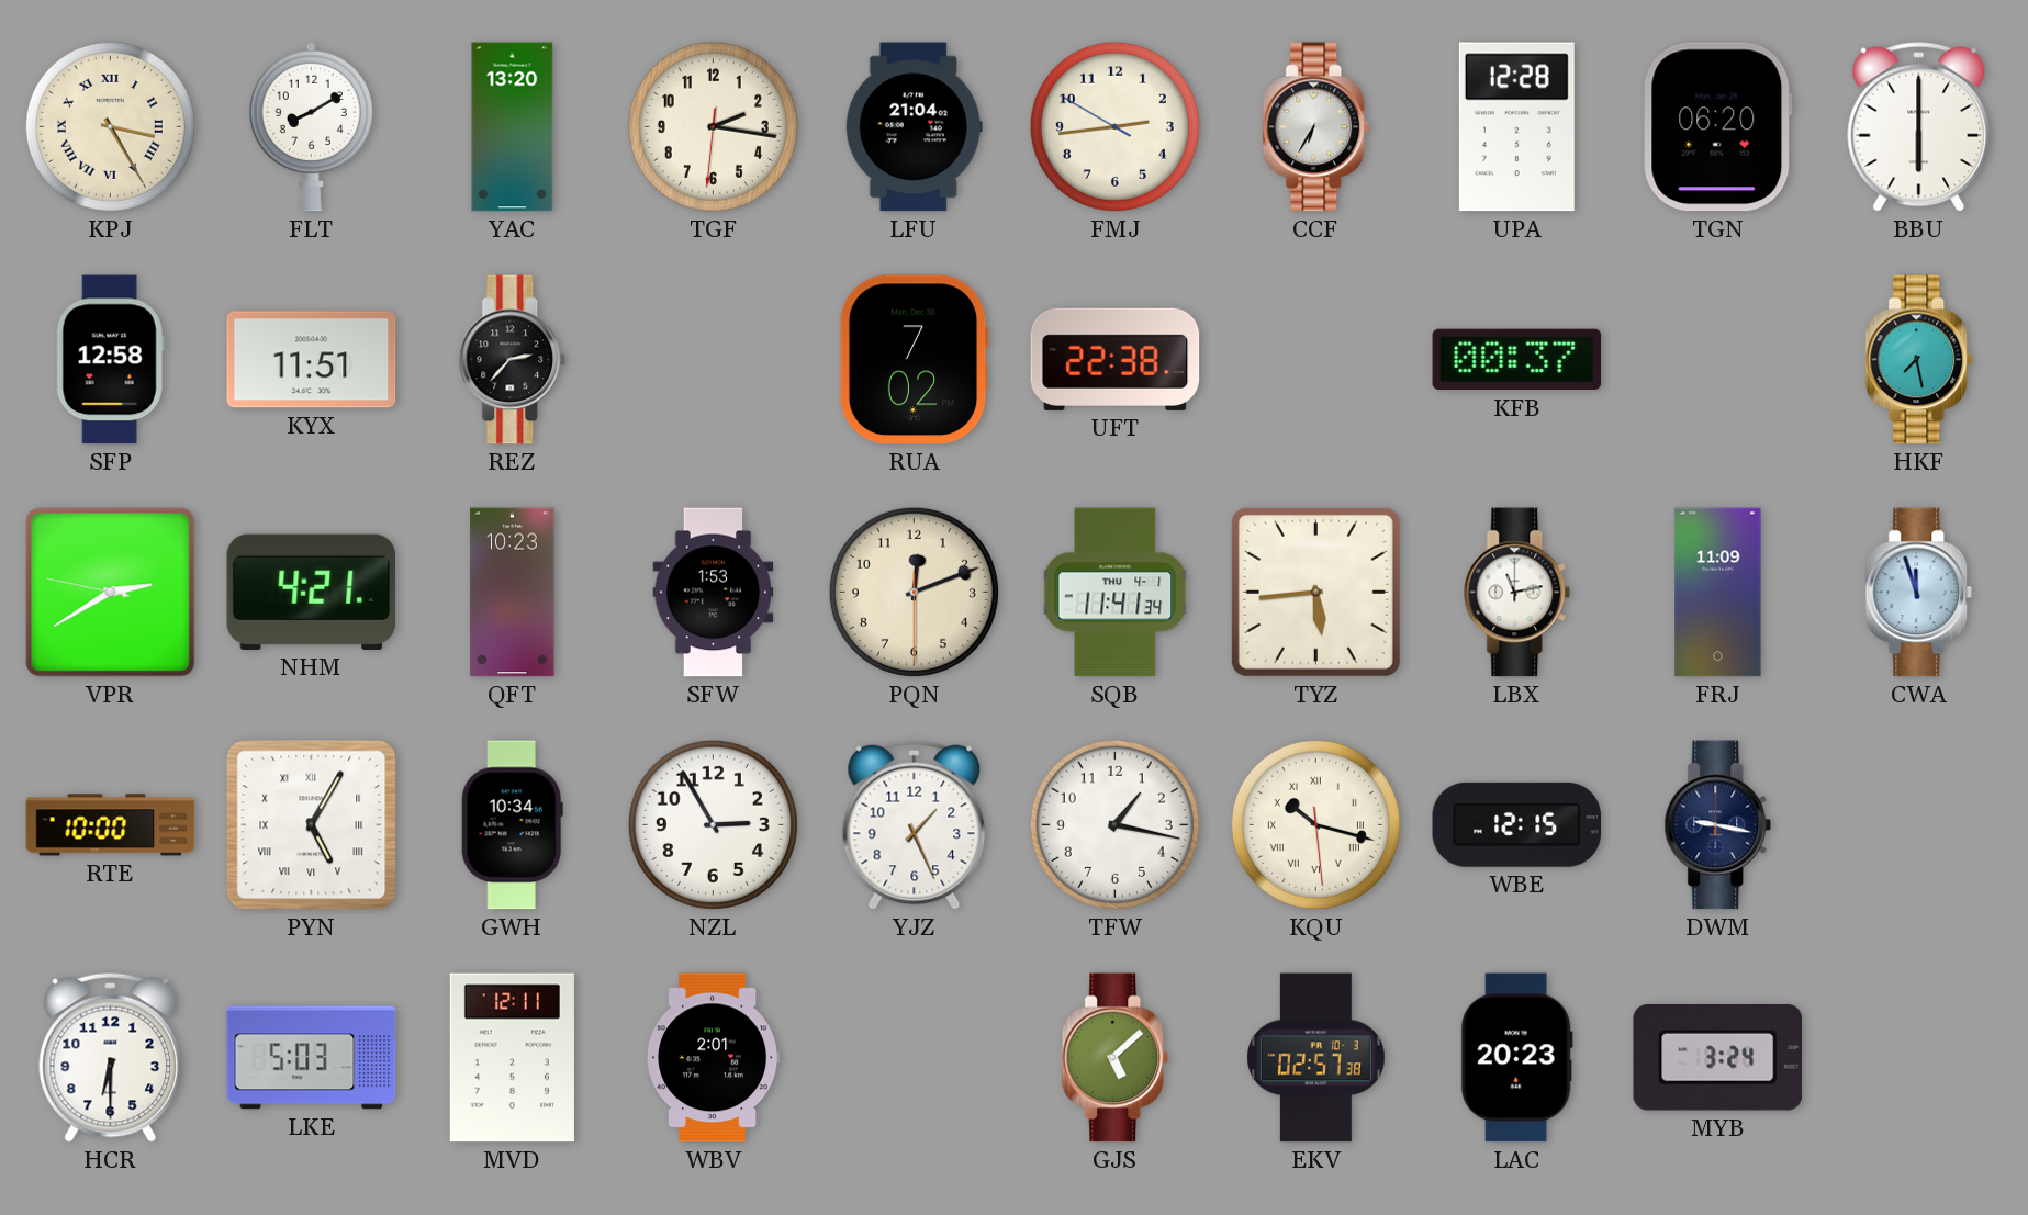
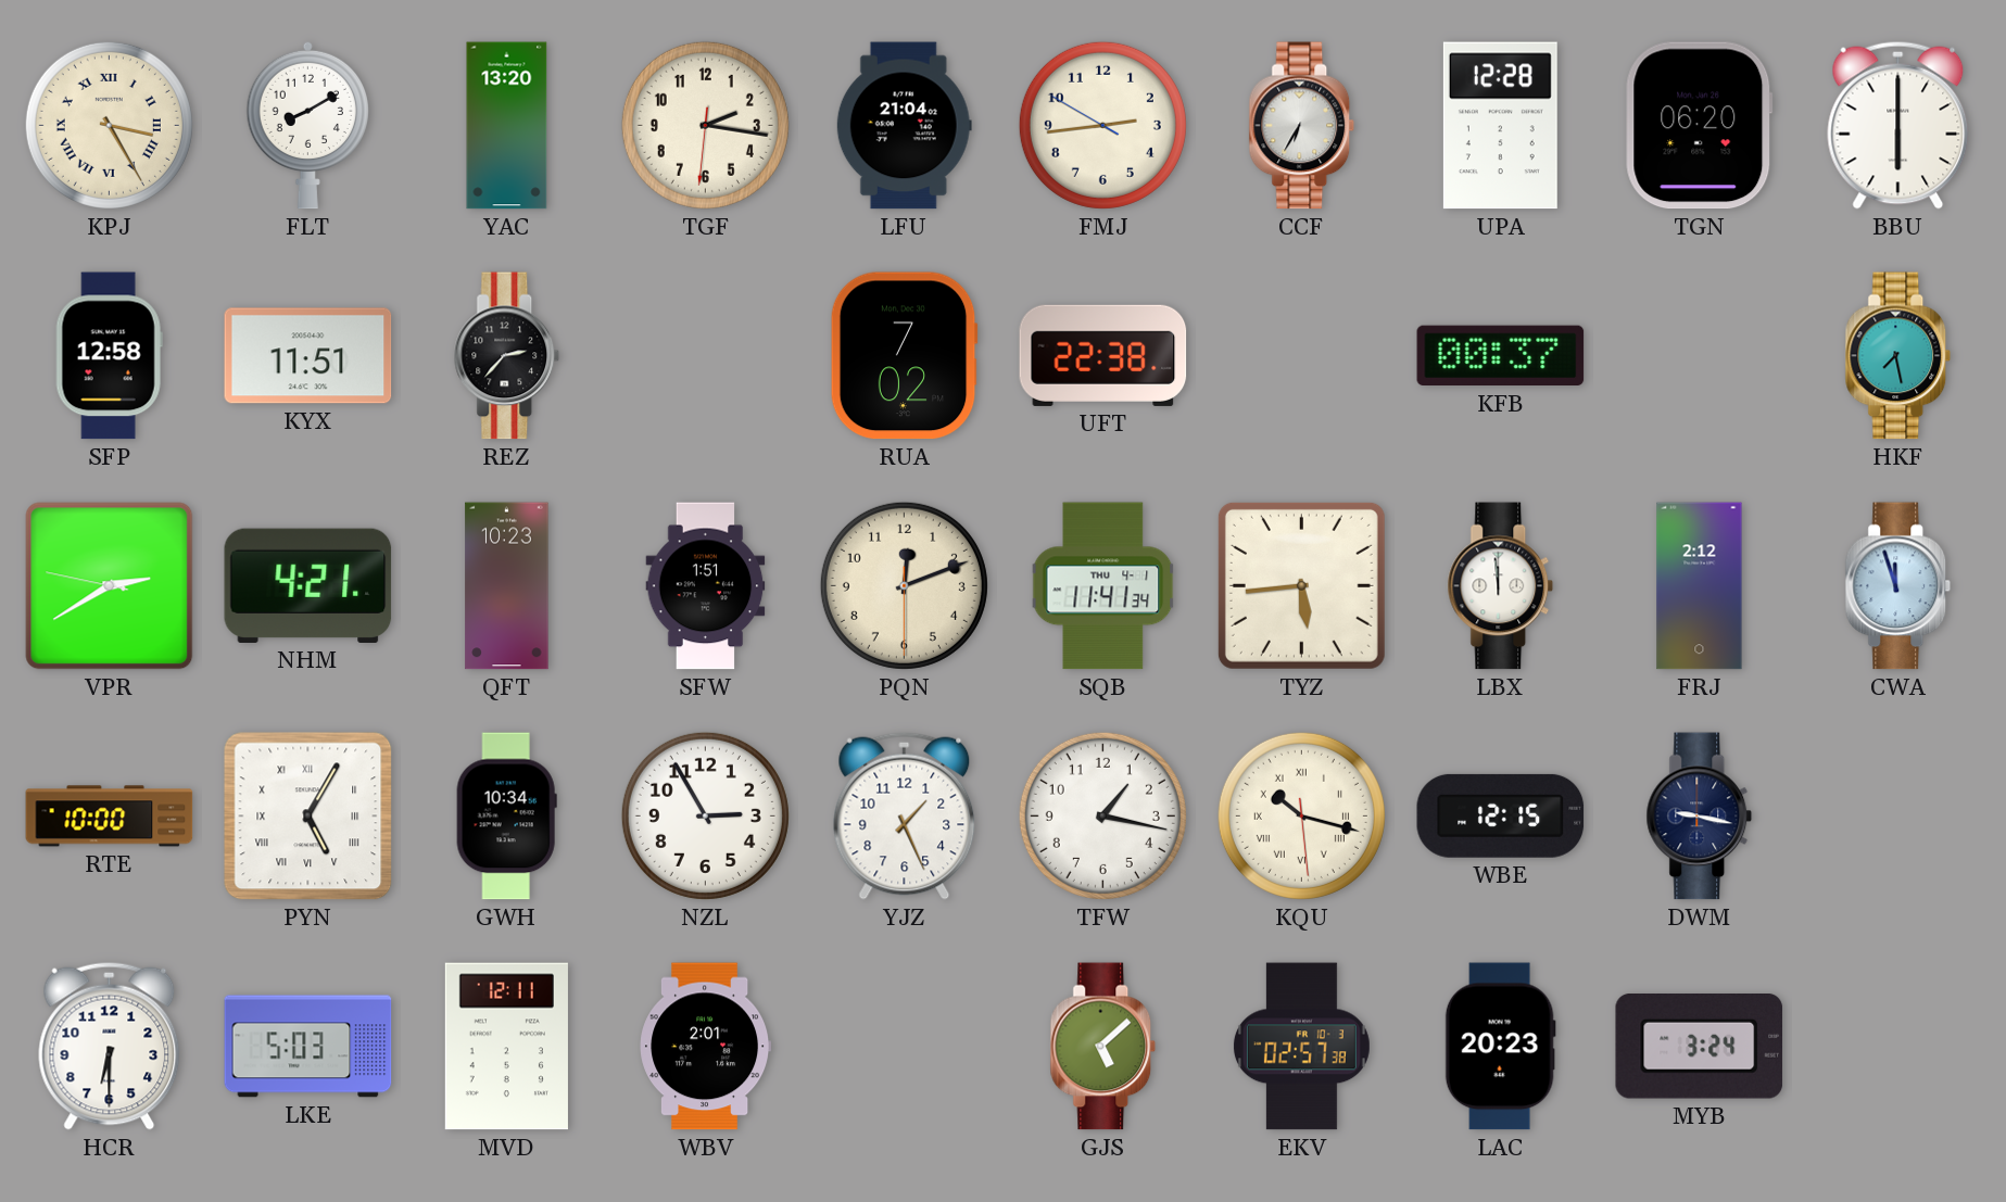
SFW: 1:53 -> 1:51
LBX: 11:13 -> 11:59
FRJ: 11:09 -> 2:12
